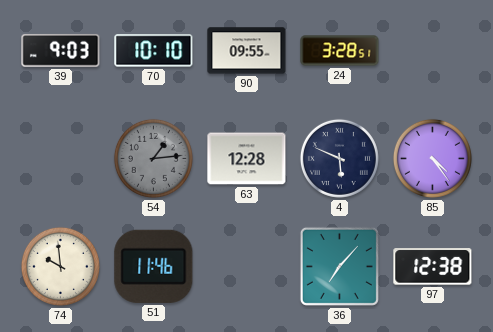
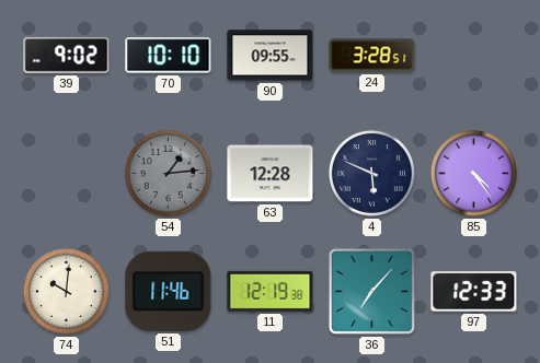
39: 9:03 -> 9:02
74: 9:59 -> 10:01
11: none -> 12:19
97: 12:38 -> 12:33
